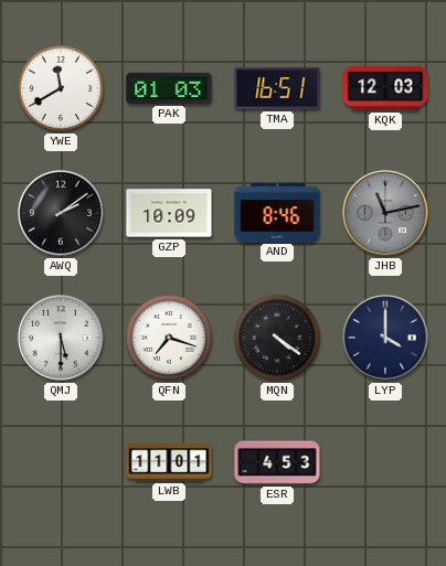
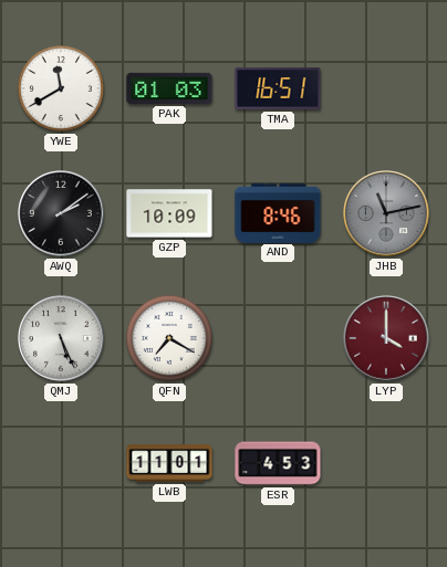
KQK: 12:03 -> none
QMJ: 5:30 -> 5:26
QFN: 7:18 -> 7:20
MQN: 4:21 -> none
LYP dial: navy -> burgundy
